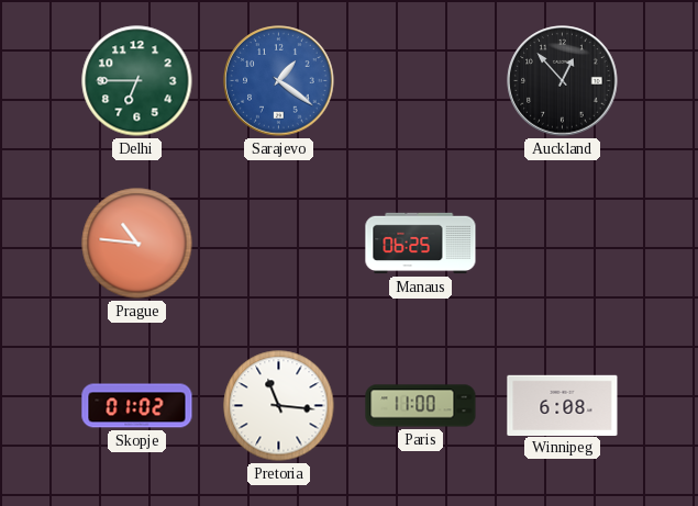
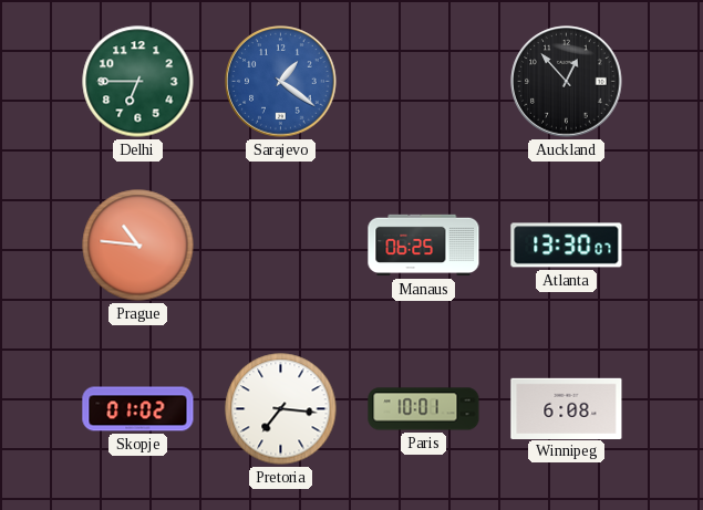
Atlanta: none -> 13:30
Pretoria: 11:16 -> 7:16
Paris: 11:00 -> 10:01
